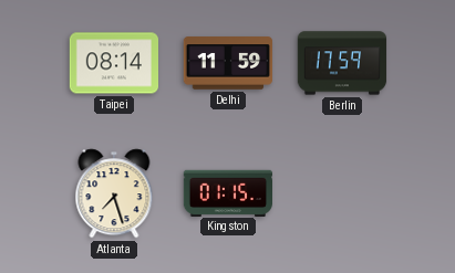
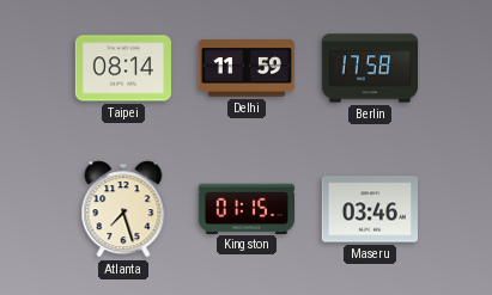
Berlin: 17:59 -> 17:58
Maseru: none -> 03:46
